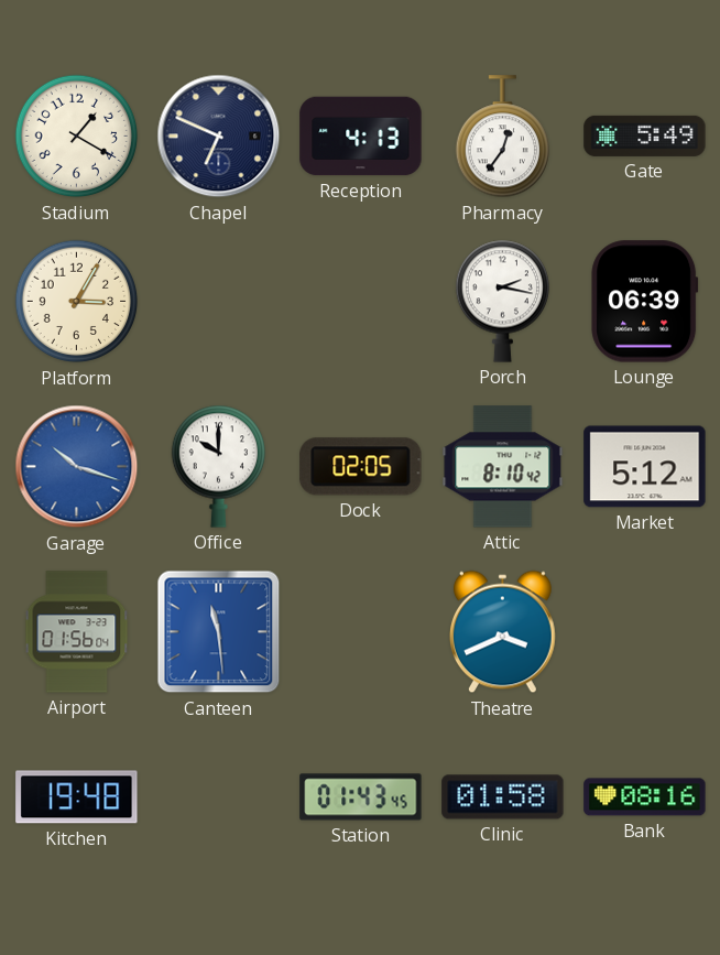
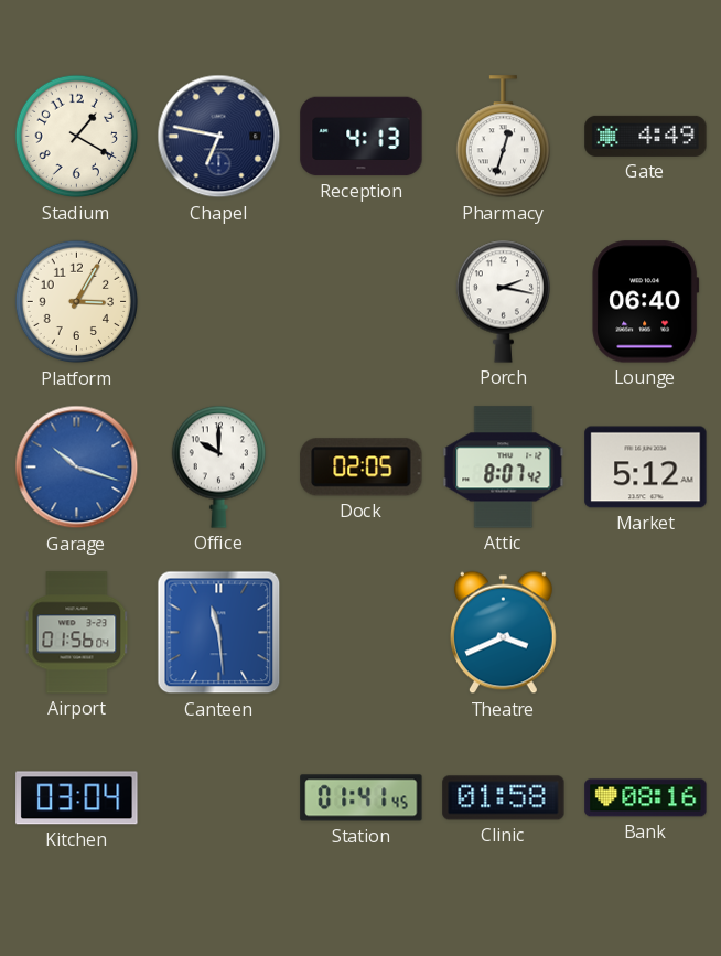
Chapel: 6:49 -> 6:47
Pharmacy: 12:36 -> 12:33
Gate: 5:49 -> 4:49
Lounge: 06:39 -> 06:40
Attic: 8:10 -> 8:07
Kitchen: 19:48 -> 03:04
Station: 01:43 -> 01:41
